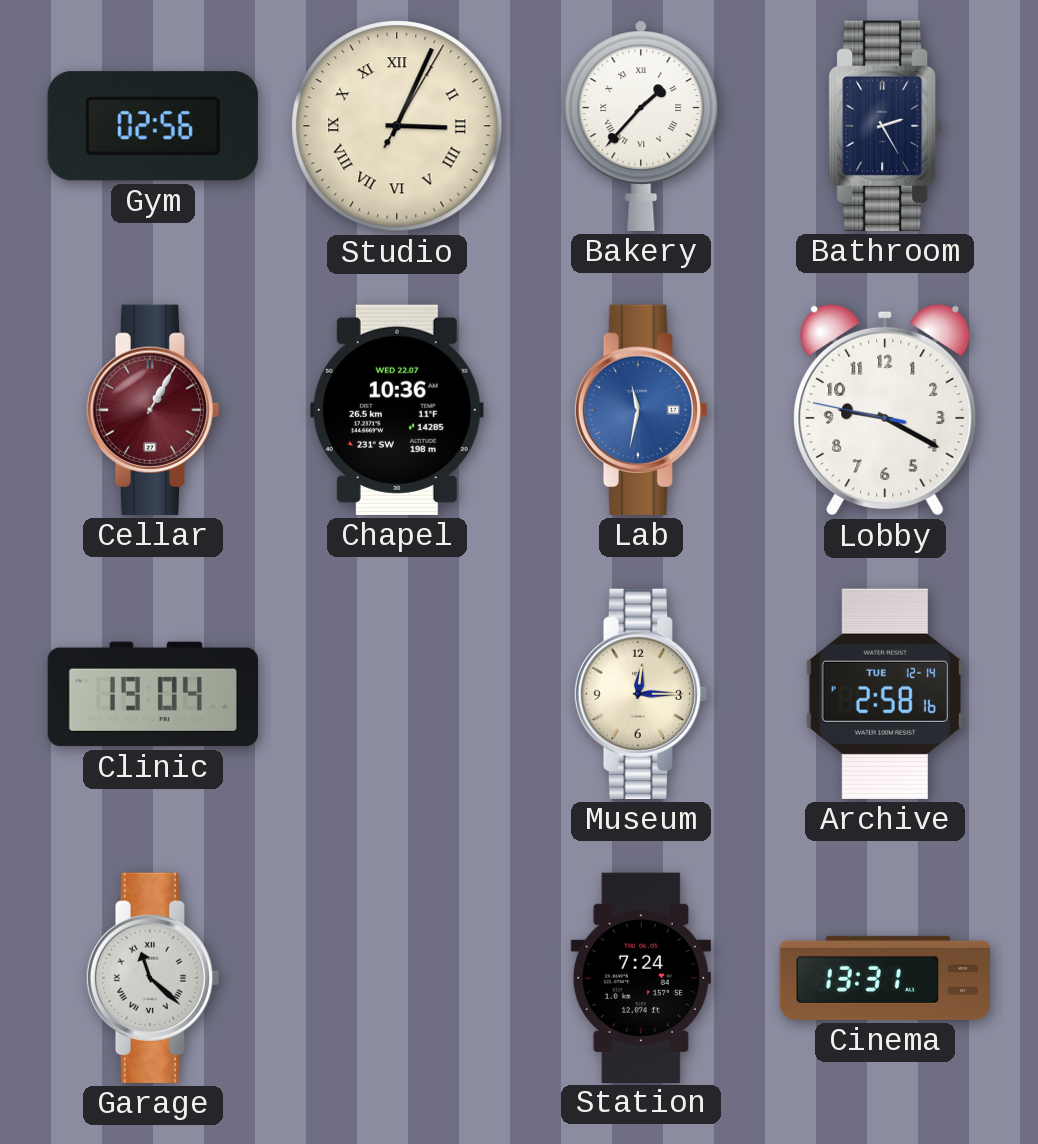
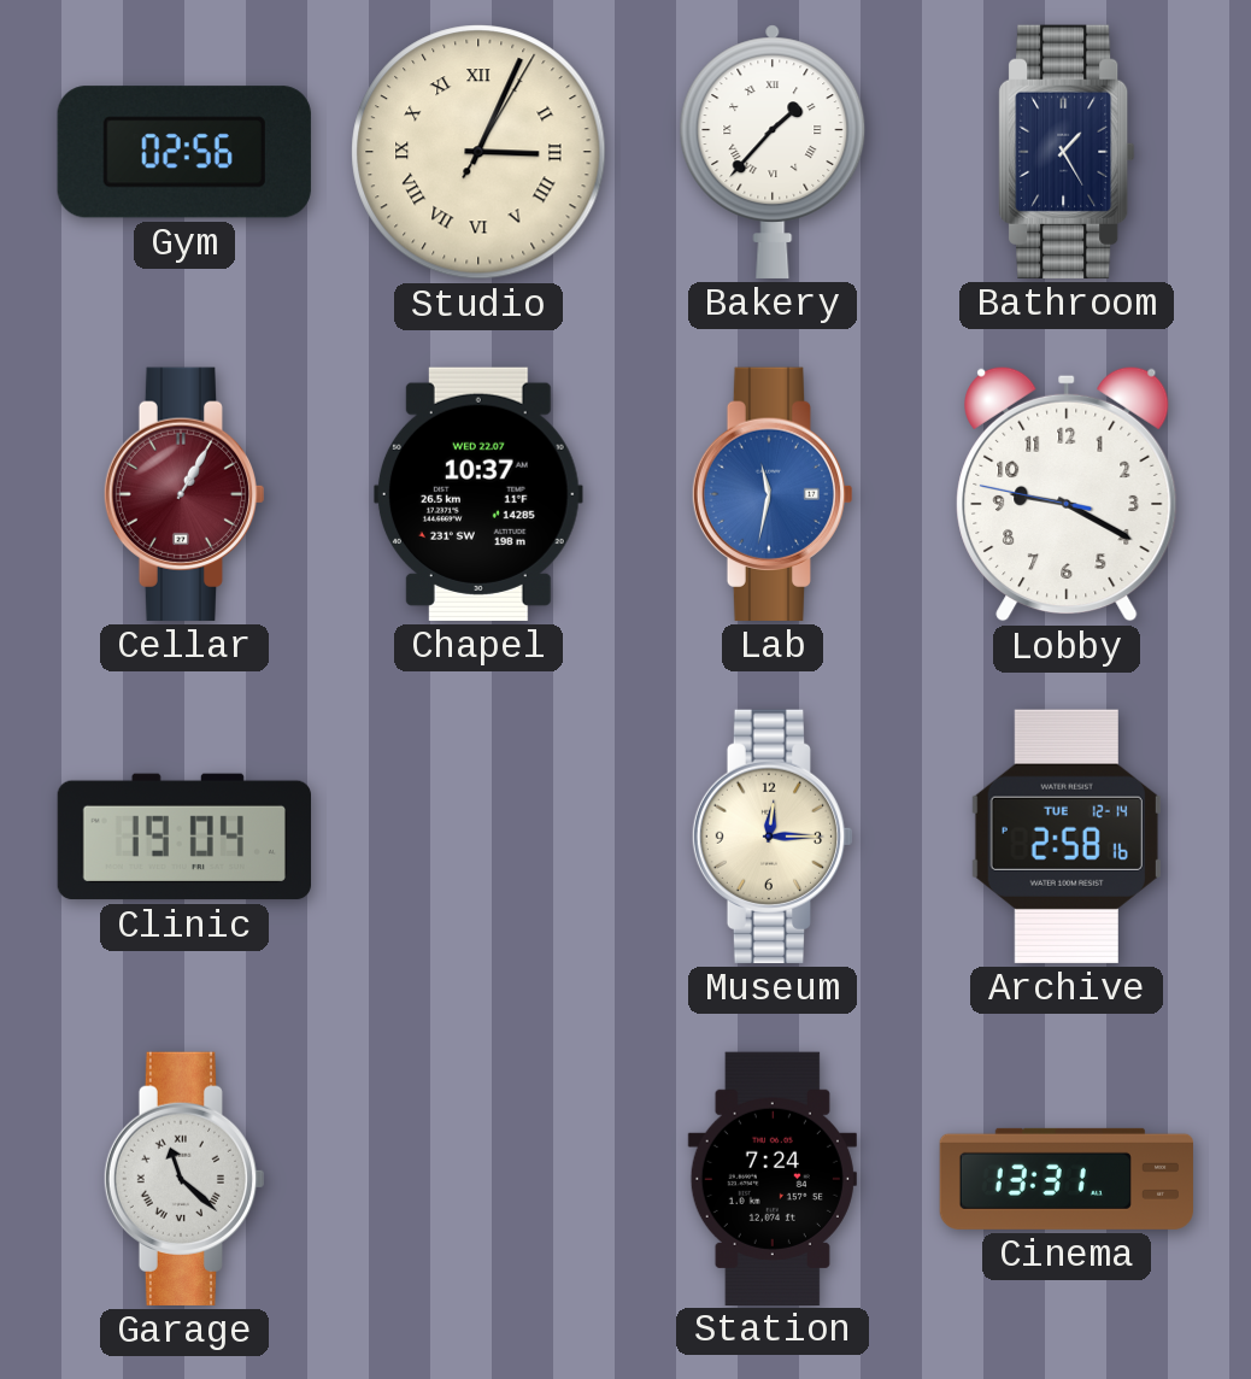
Bathroom: 2:25 -> 1:25
Chapel: 10:36 -> 10:37
